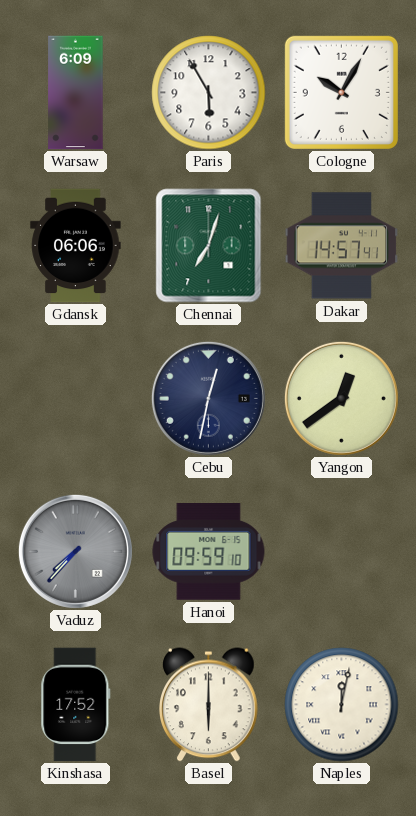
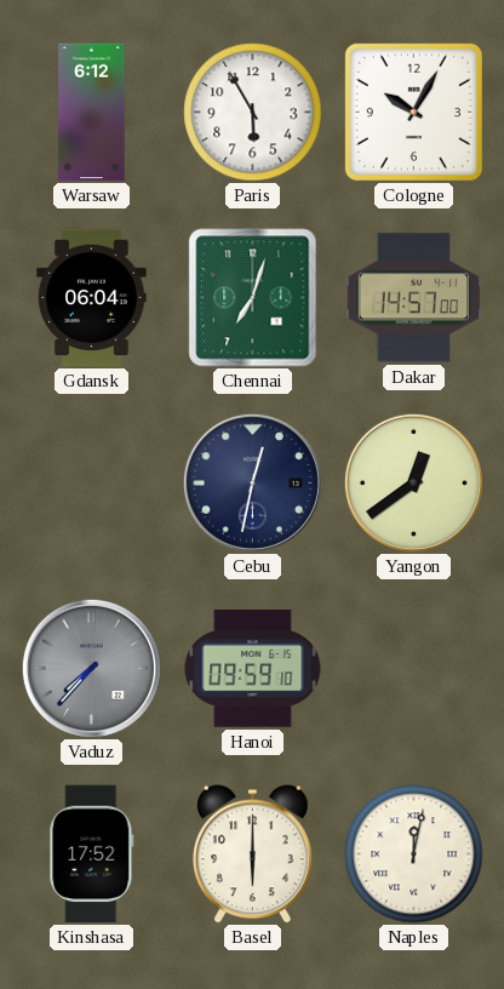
Warsaw: 6:09 -> 6:12
Gdansk: 06:06 -> 06:04
Dakar: 14:57:41 -> 14:57:00
